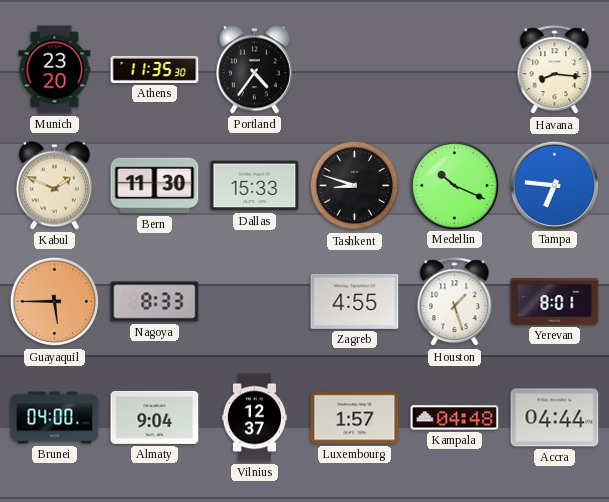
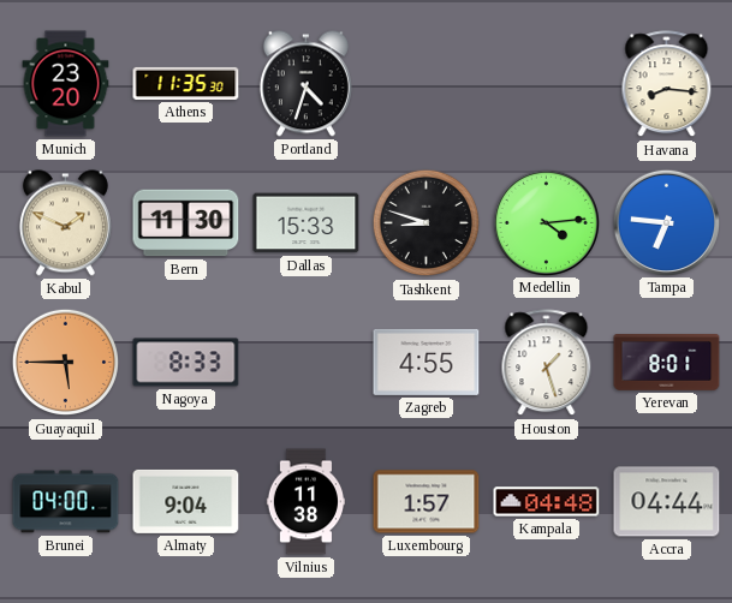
Portland: 4:36 -> 4:33
Medellin: 10:19 -> 4:14
Vilnius: 12:37 -> 11:38
